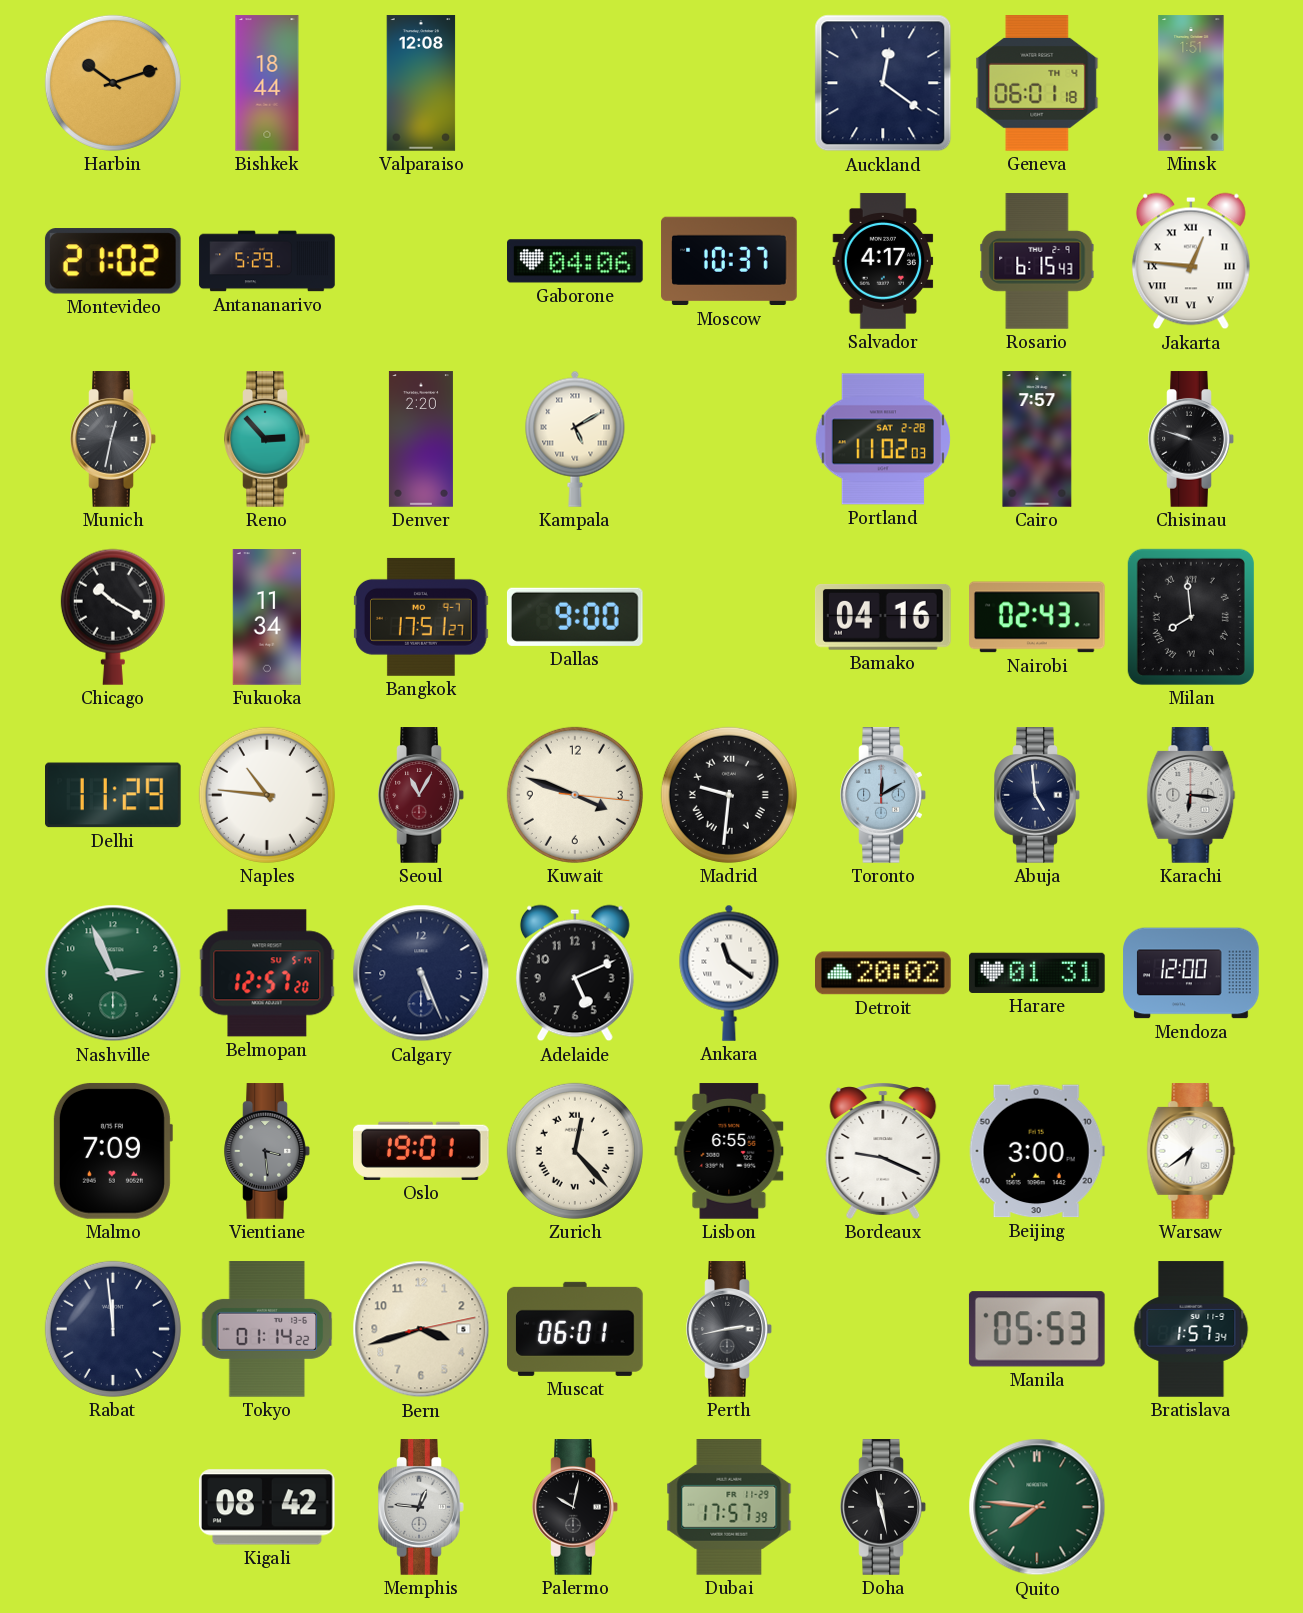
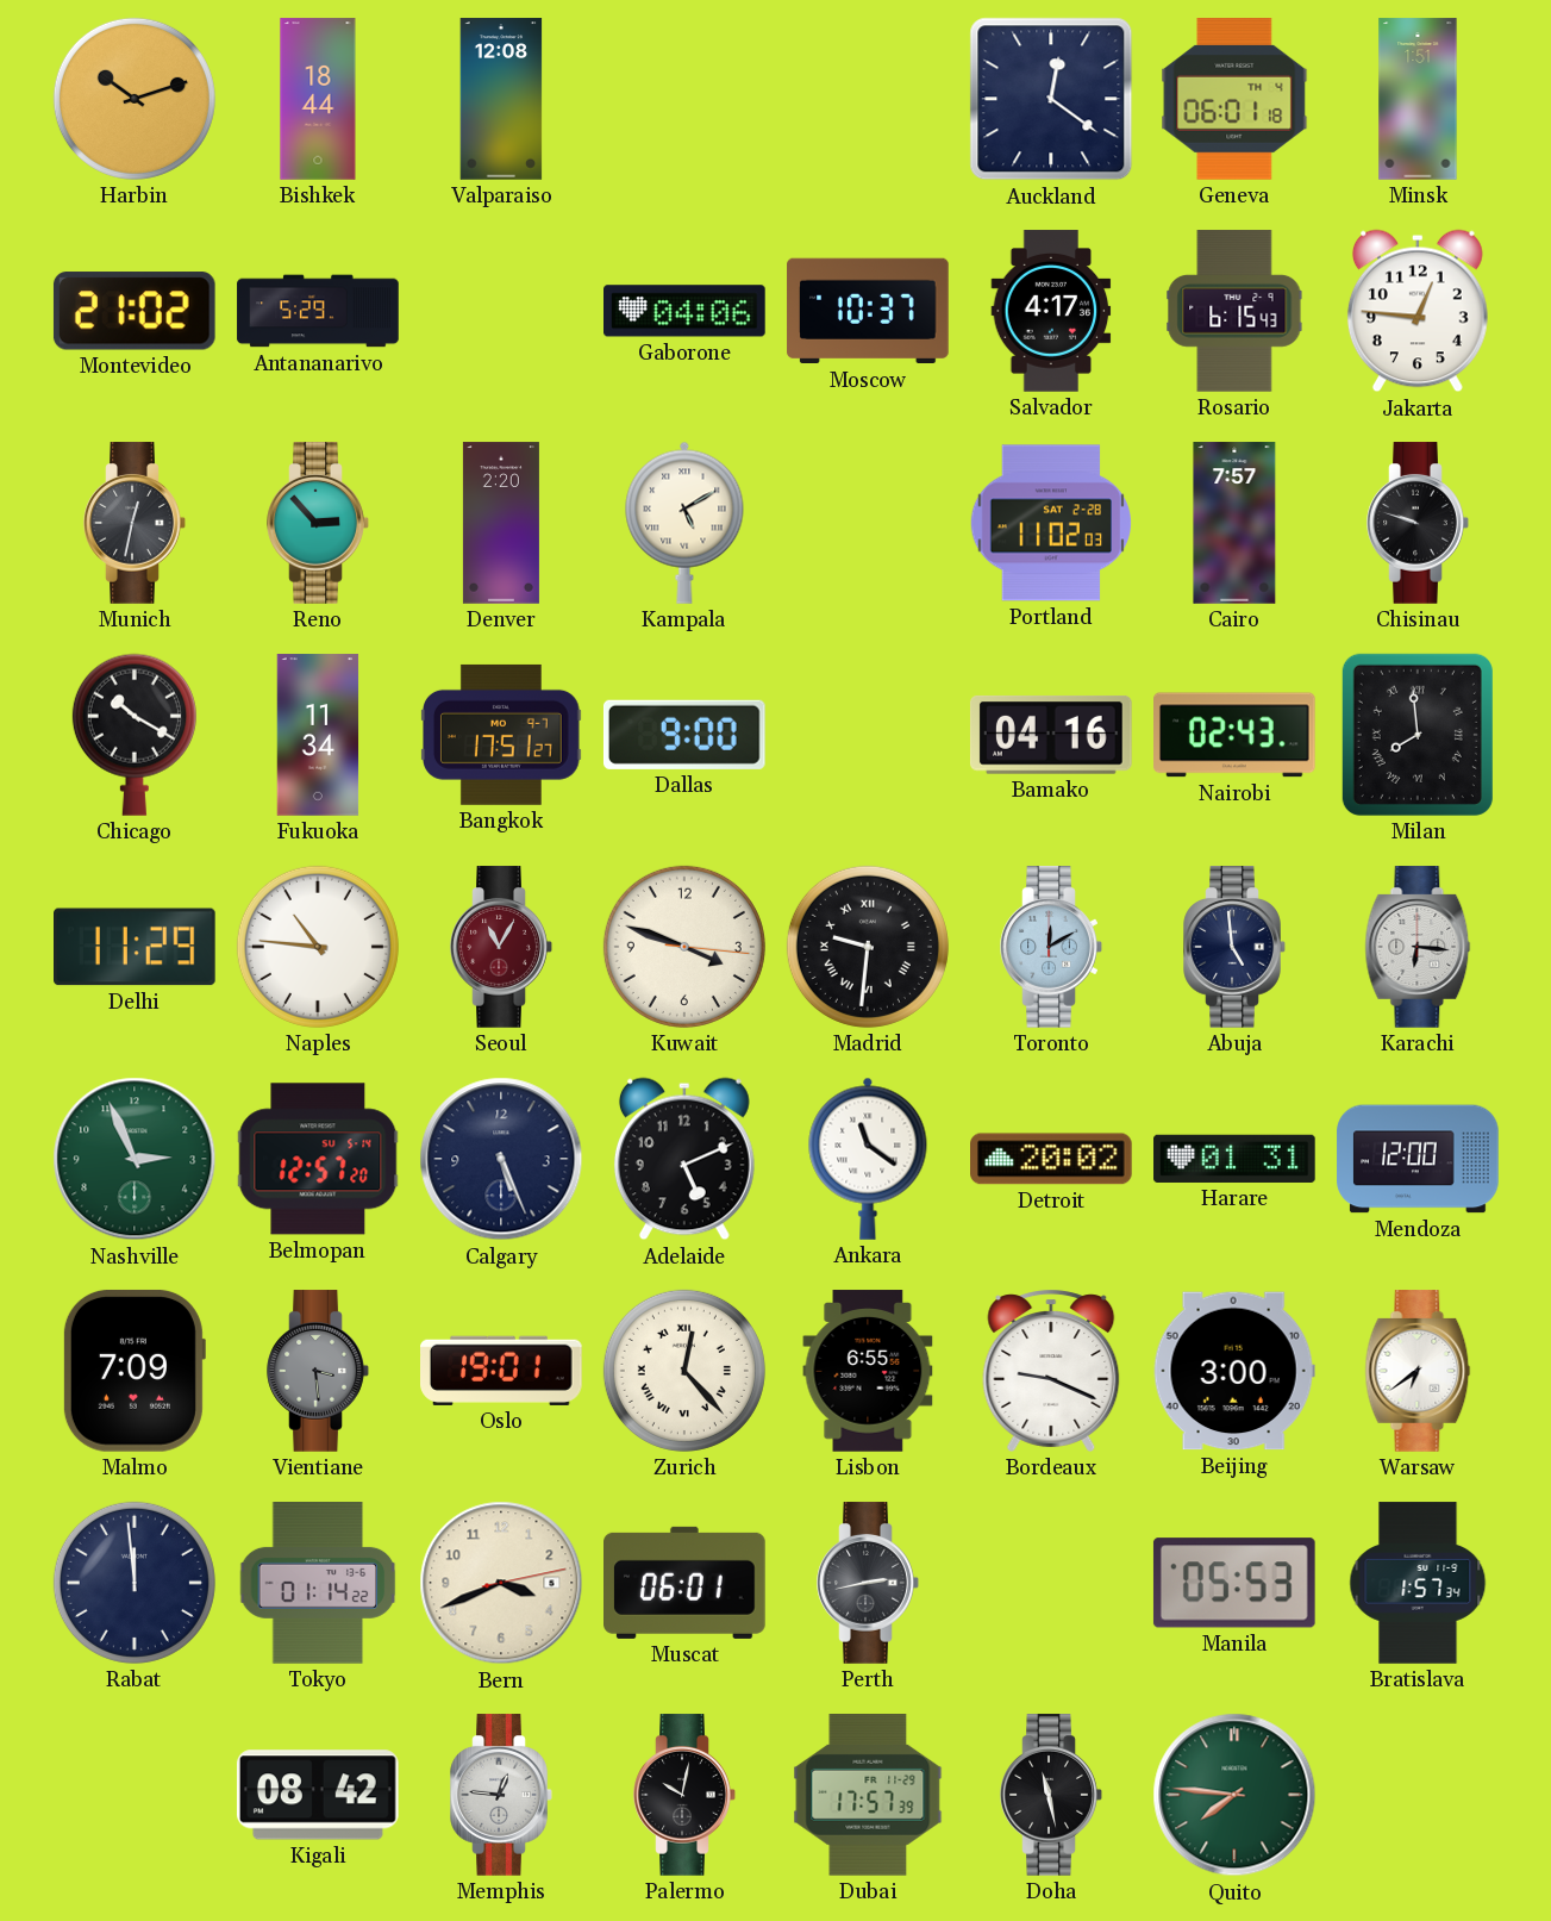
Jakarta numerals: Roman -> Arabic
Bern: 3:42 -> 3:41
